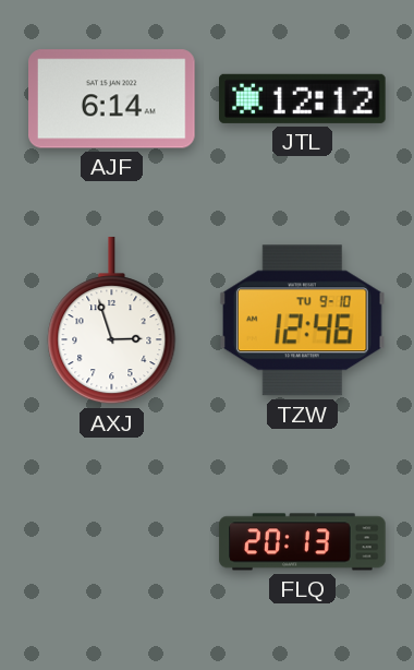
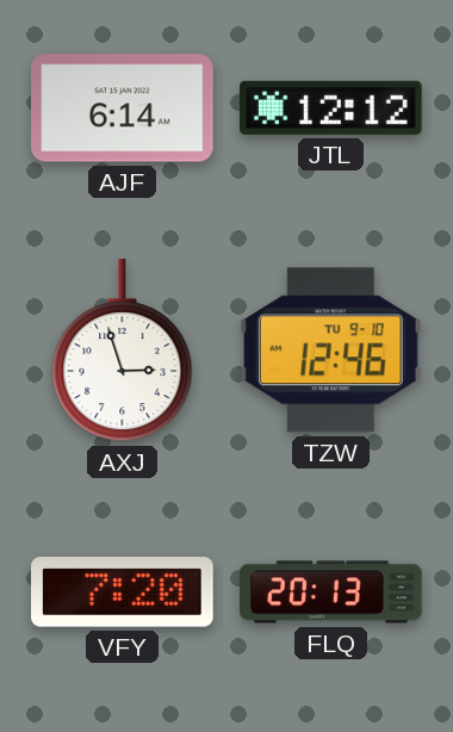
VFY: none -> 7:20
